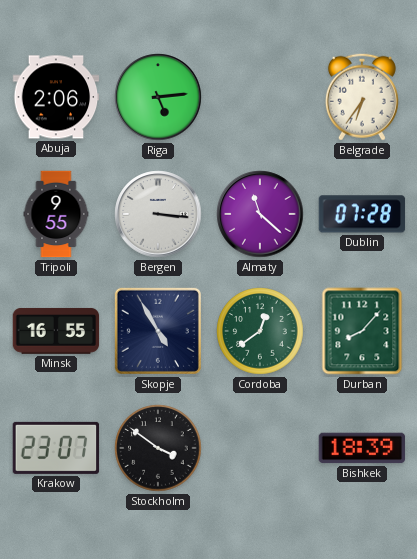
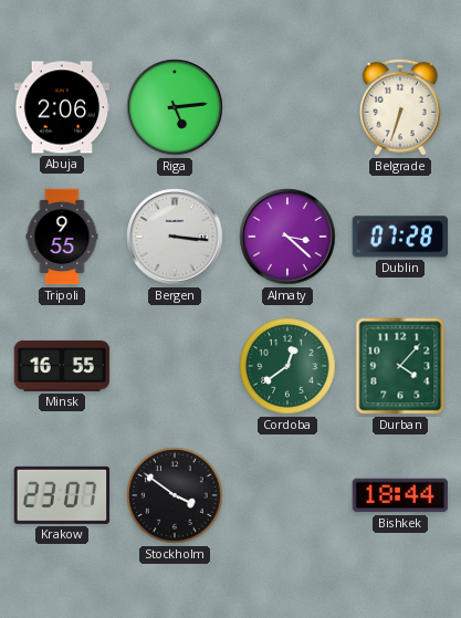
Belgrade: 6:36 -> 6:33
Almaty: 11:22 -> 3:22
Skopje: 4:55 -> none
Durban: 8:07 -> 4:07
Bishkek: 18:39 -> 18:44
